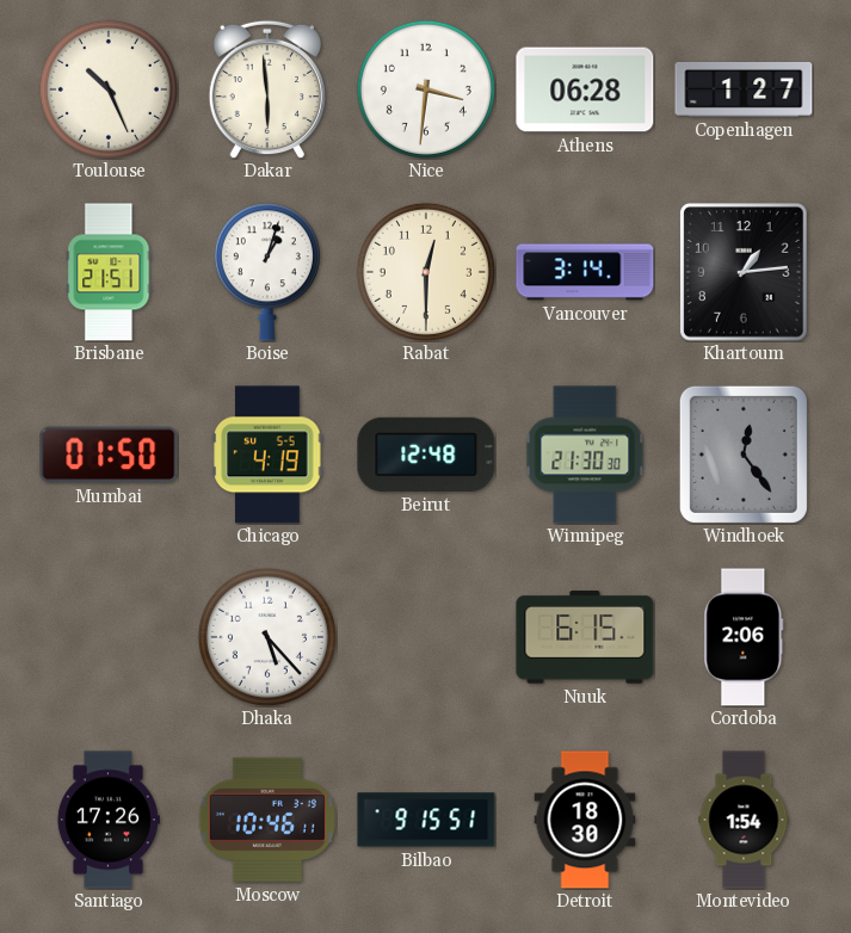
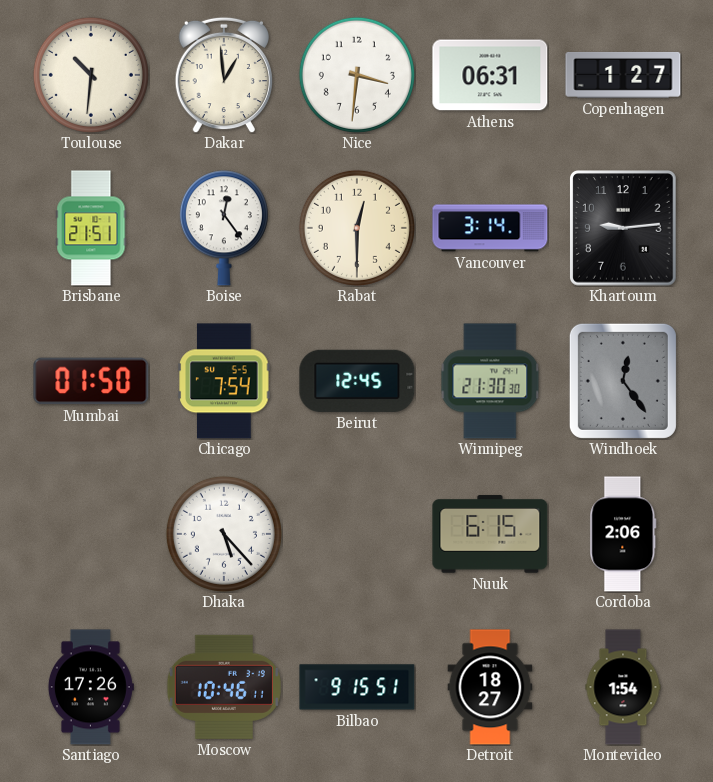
Toulouse: 10:26 -> 10:31
Dakar: 5:59 -> 12:59
Athens: 06:28 -> 06:31
Boise: 1:03 -> 12:24
Khartoum: 1:14 -> 9:14
Chicago: 4:19 -> 7:54
Beirut: 12:48 -> 12:45
Detroit: 18:30 -> 18:27
